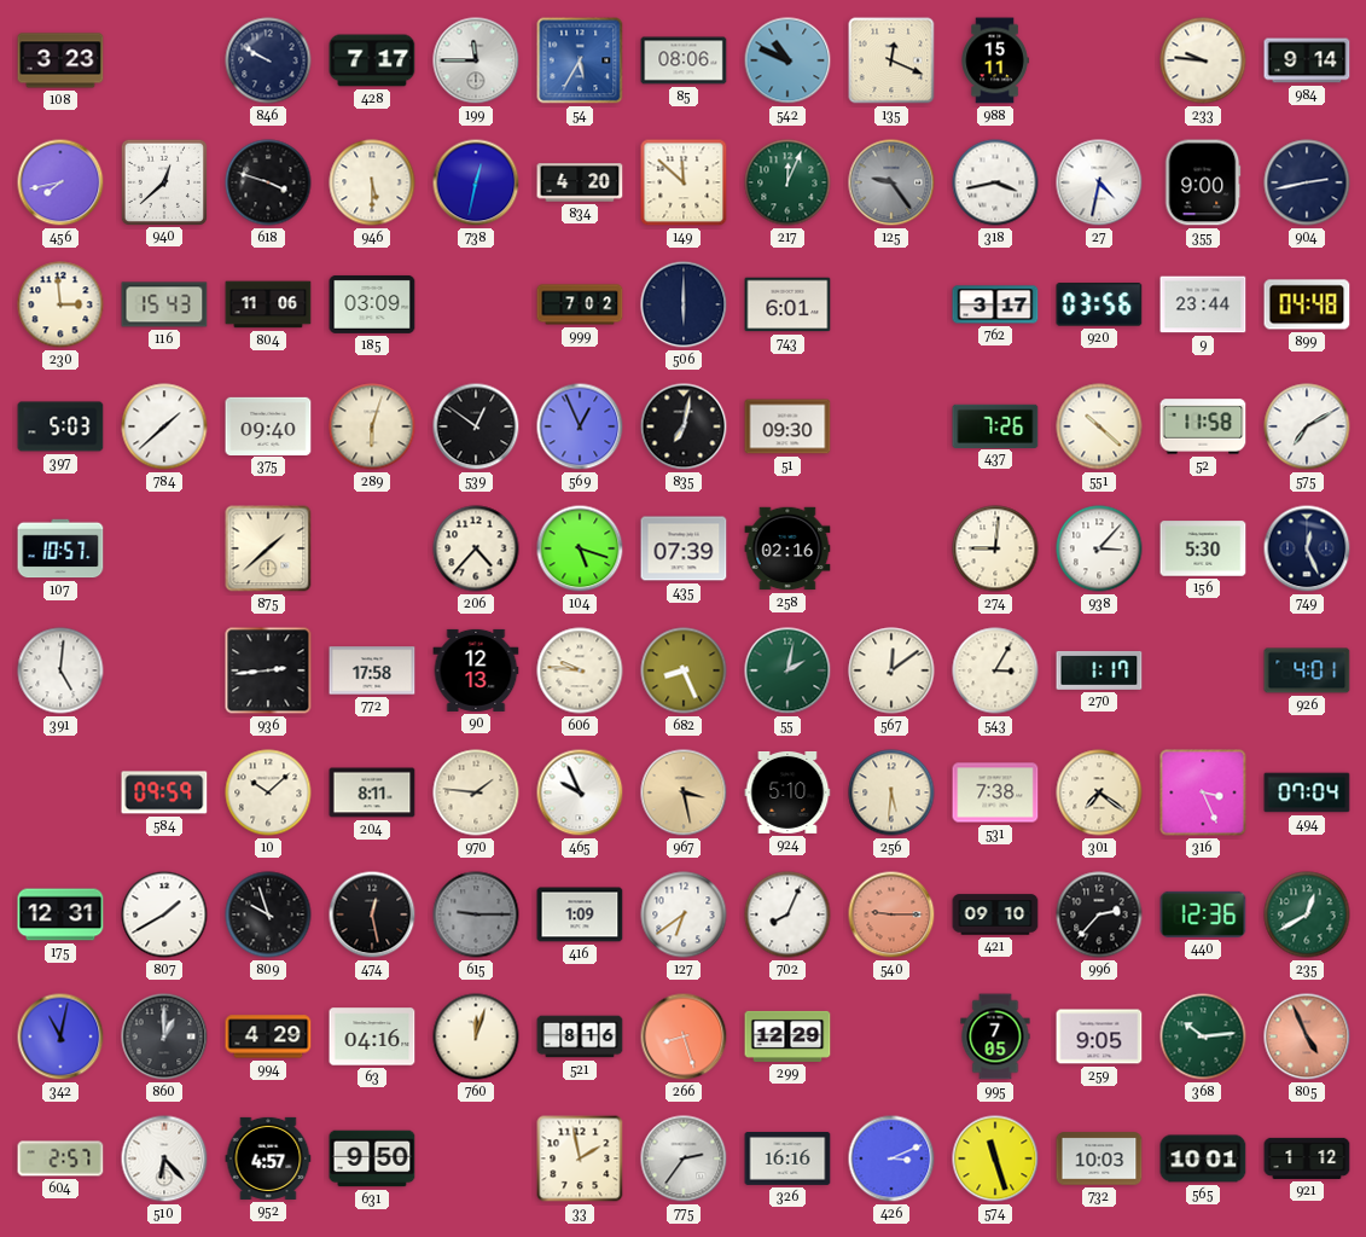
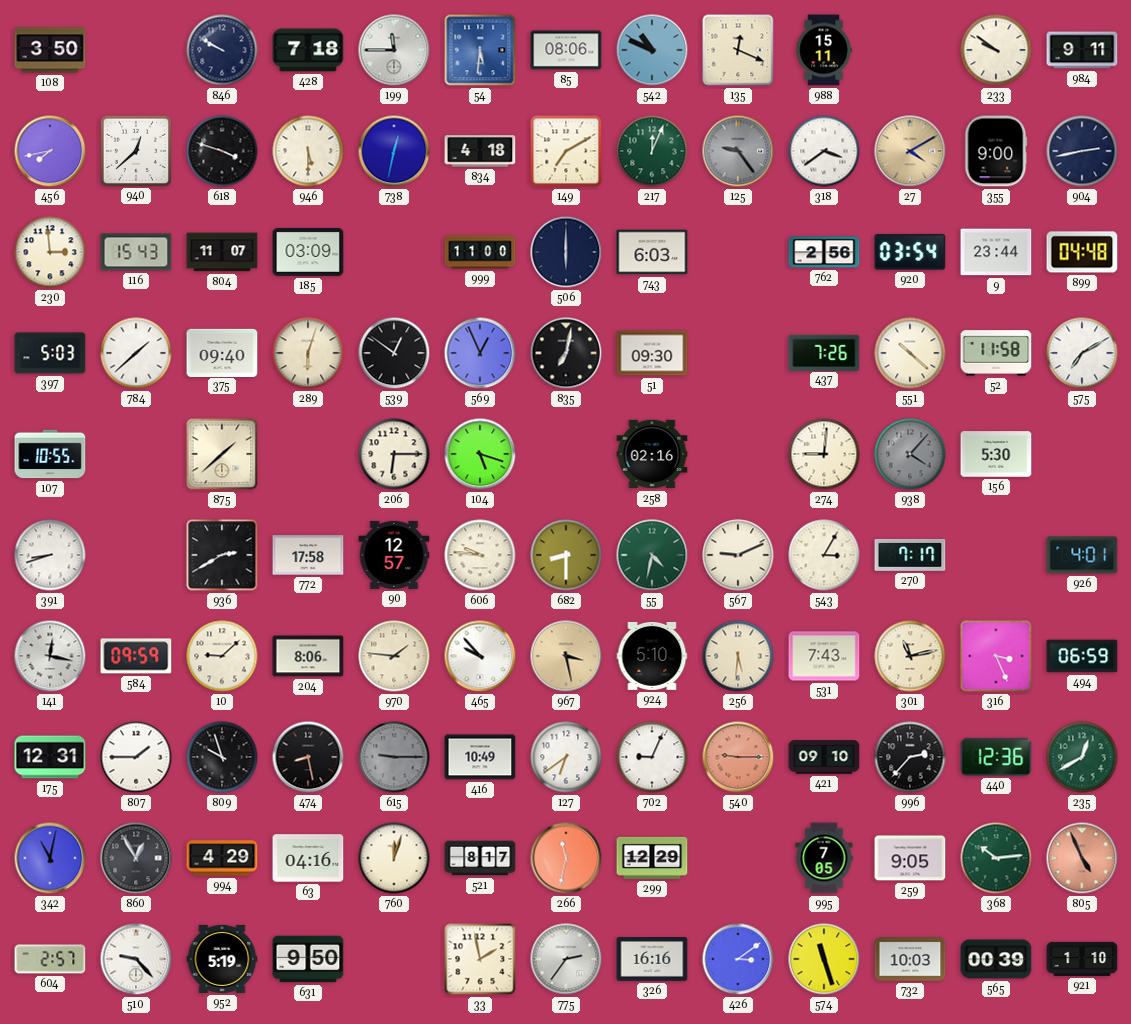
108: 3:23 -> 3:50
428: 7:17 -> 7:18
54: 5:35 -> 5:31
233: 9:46 -> 9:51
984: 9:14 -> 9:11
834: 4:20 -> 4:18
149: 11:52 -> 7:10
318: 3:43 -> 3:39
27: 4:32 -> 4:10
27 dial: white -> champagne
804: 11:06 -> 11:07
999: 7:02 -> 11:00
743: 6:01 -> 6:03
762: 3:17 -> 2:56
920: 03:56 -> 03:54
107: 10:57 -> 10:55
206: 4:37 -> 6:15
435: 07:39 -> none
938: 3:07 -> 4:07
938 dial: white -> grey
749: 12:26 -> none
391: 5:01 -> 8:42
936: 2:44 -> 2:40
90: 12:13 -> 12:57
682: 8:26 -> 8:30
55: 2:02 -> 4:32
567: 12:09 -> 9:11
270: 1:17 -> 7:17
141: none -> 12:17
10: 10:08 -> 9:08
204: 8:11 -> 8:06
465: 9:56 -> 9:53
531: 7:38 -> 7:43
301: 7:21 -> 11:13
494: 07:04 -> 06:59
807: 1:40 -> 1:45
474: 12:28 -> 8:28
416: 1:09 -> 10:49
702: 8:04 -> 9:04
860: 1:00 -> 12:55
521: 8:16 -> 8:17
266: 8:27 -> 11:32
510: 6:23 -> 9:23
952: 4:57 -> 5:19
426: 3:11 -> 3:09
565: 10:01 -> 00:39
921: 1:12 -> 1:10
